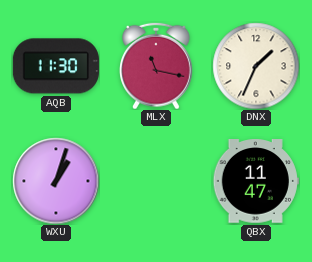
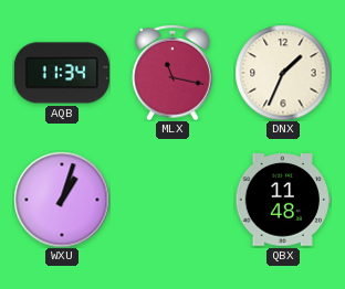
AQB: 11:30 -> 11:34
QBX: 11:47 -> 11:48
